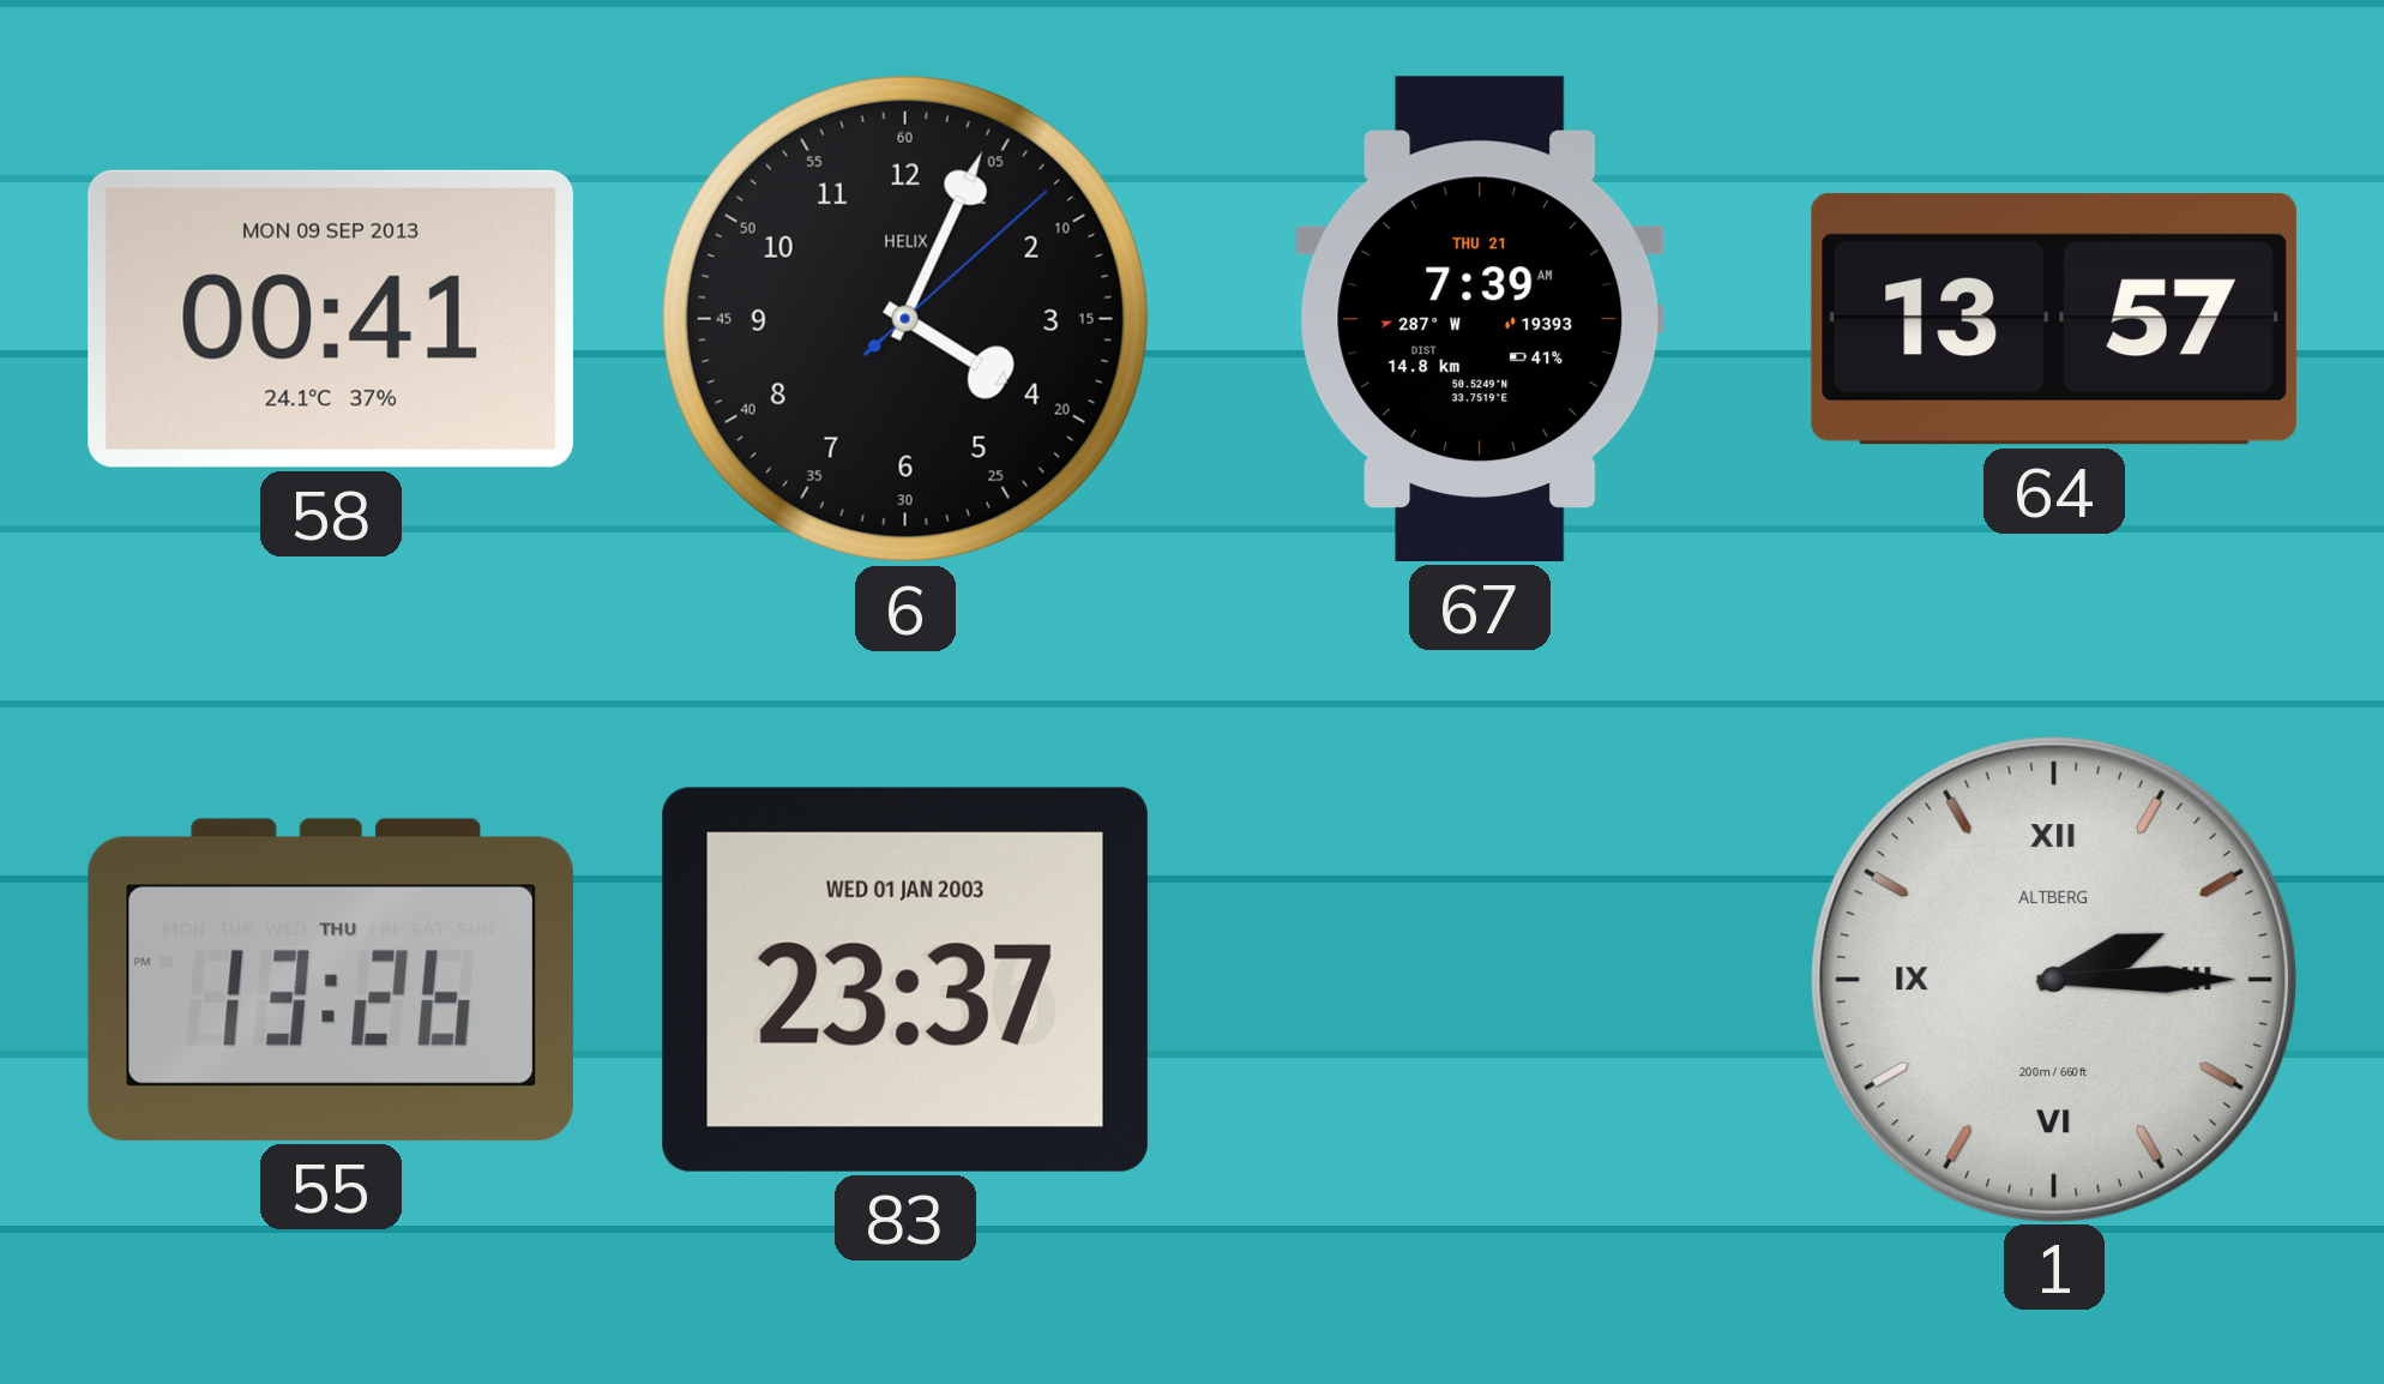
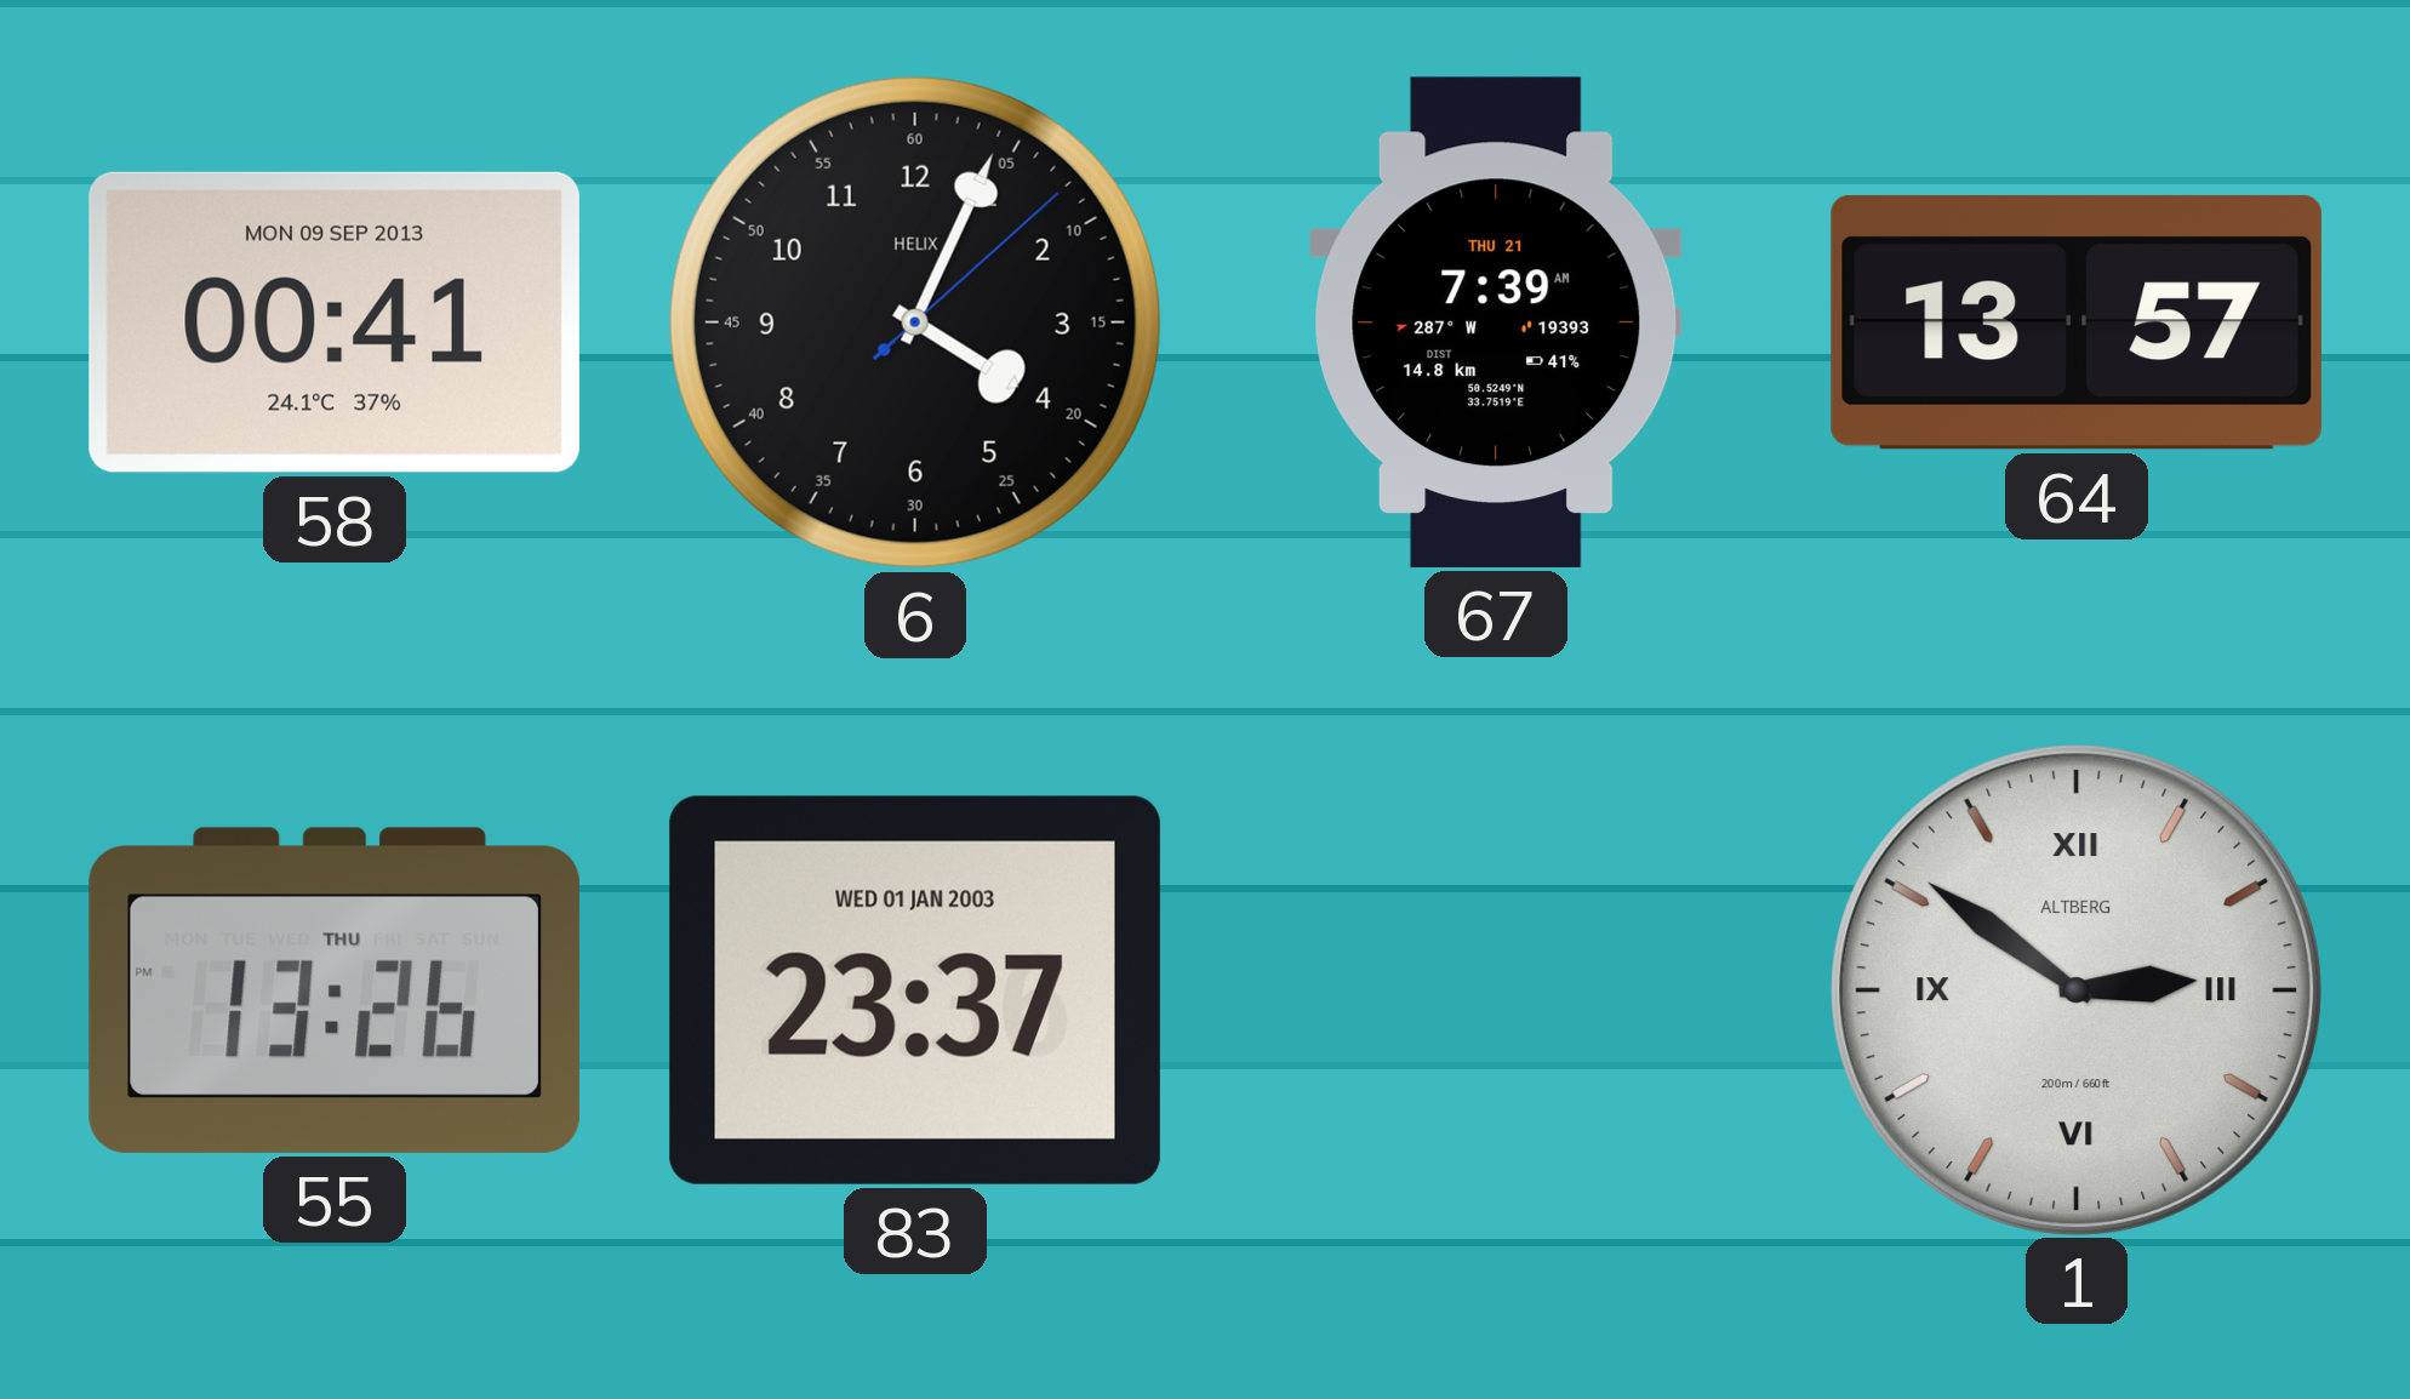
1: 2:15 -> 2:51
